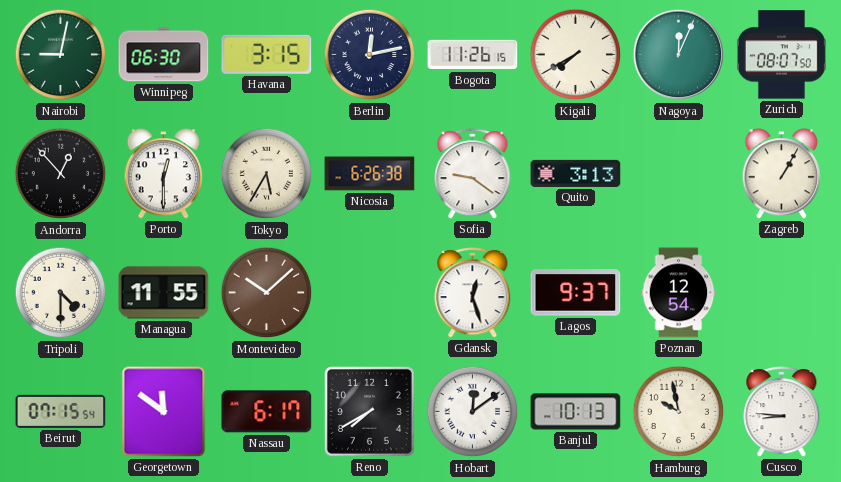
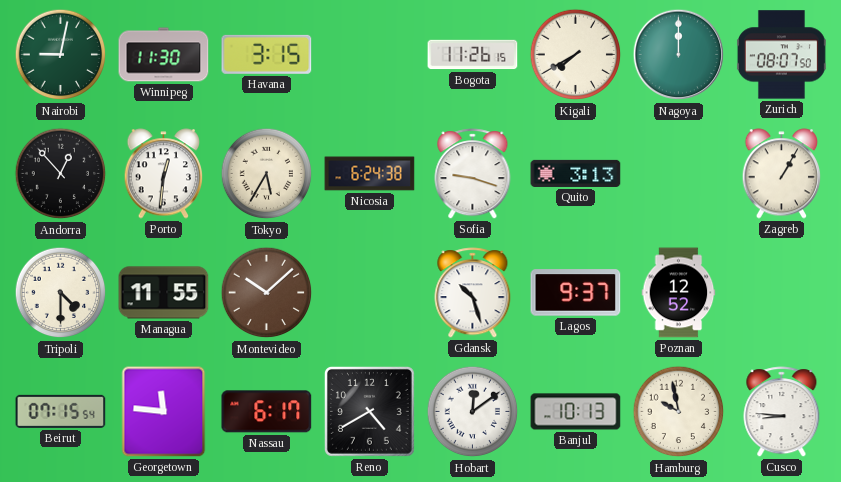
Winnipeg: 06:30 -> 11:30
Berlin: 12:13 -> none
Nagoya: 12:04 -> 12:00
Porto: 12:30 -> 12:31
Nicosia: 6:26 -> 6:24
Sofia: 9:21 -> 9:18
Gdansk: 12:27 -> 10:27
Poznan: 12:54 -> 12:52
Georgetown: 11:51 -> 11:46
Reno: 7:40 -> 4:40
